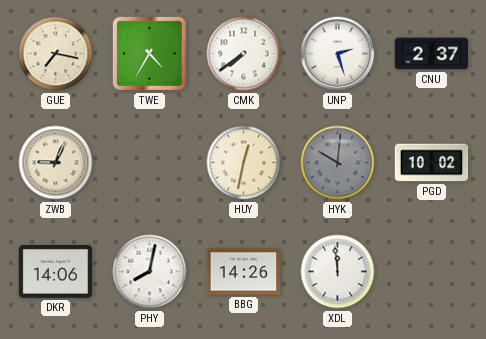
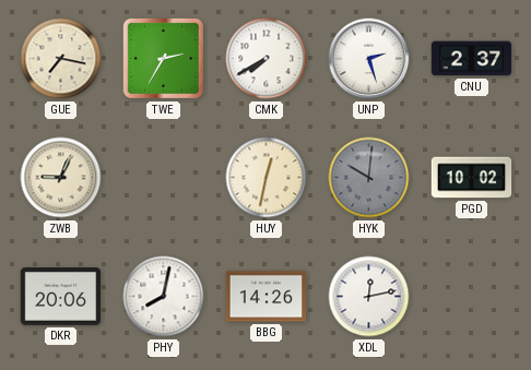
TWE: 4:35 -> 2:35
CMK: 7:39 -> 7:40
DKR: 14:06 -> 20:06
XDL: 11:59 -> 12:13
